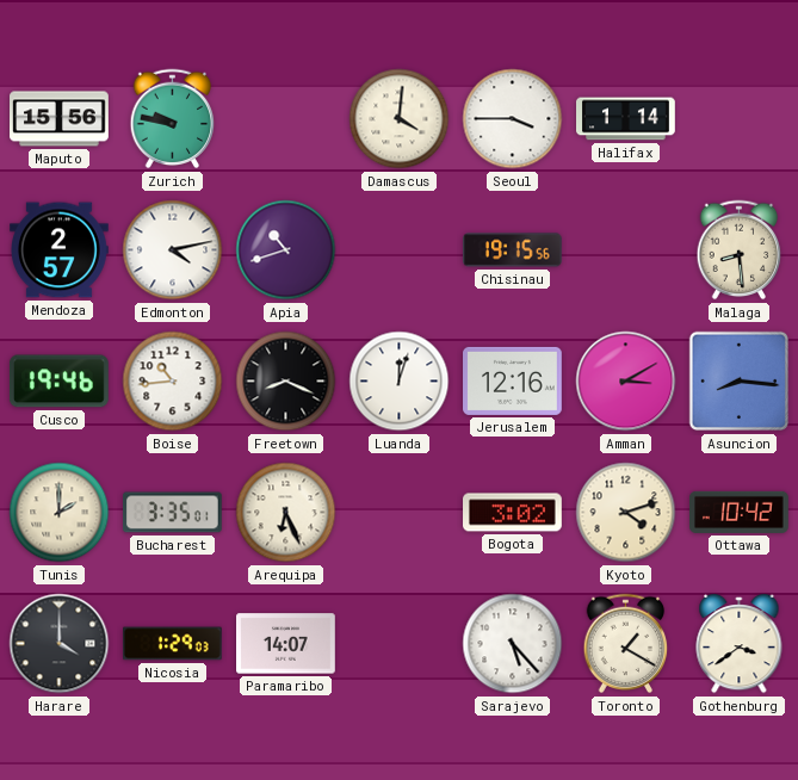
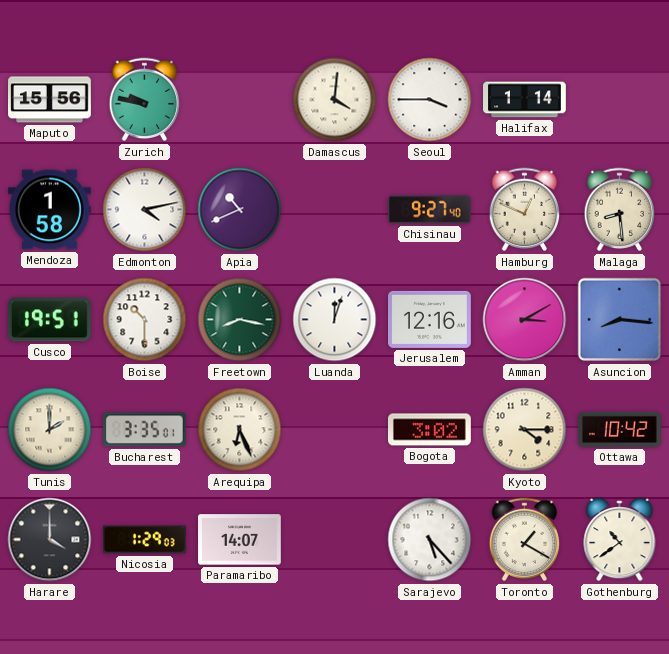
Mendoza: 2:57 -> 1:58
Apia: 10:42 -> 10:41
Chisinau: 19:15 -> 9:27
Hamburg: none -> 12:49
Cusco: 19:46 -> 19:51
Boise: 10:44 -> 10:30
Freetown: 8:19 -> 8:17
Freetown dial: black -> green
Kyoto: 4:12 -> 4:15
Gothenburg: 3:39 -> 10:39
